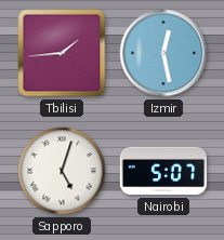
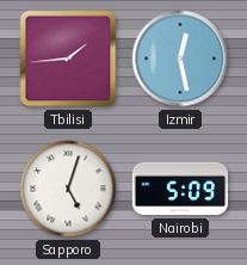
Nairobi: 5:07 -> 5:09
